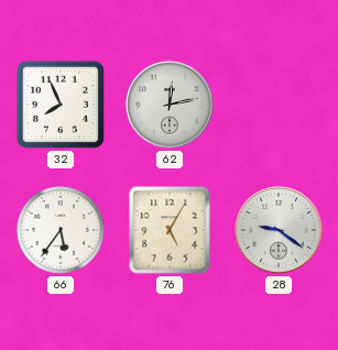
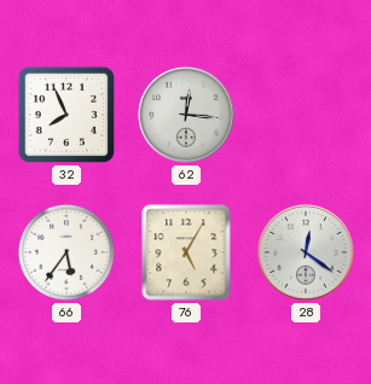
62: 12:13 -> 12:16
28: 9:21 -> 12:21
